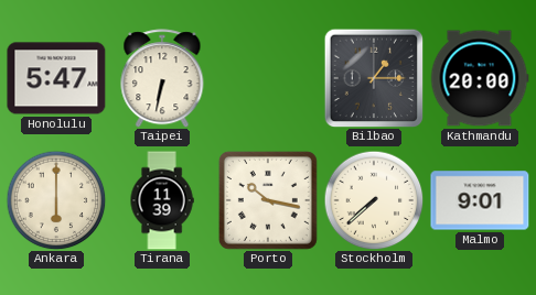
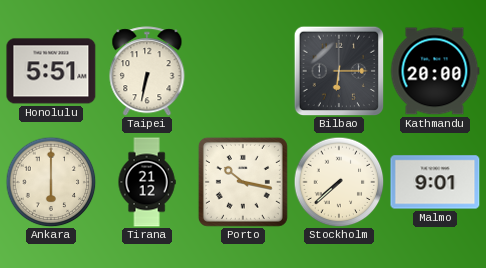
Honolulu: 5:47 -> 5:51
Bilbao: 1:15 -> 6:15
Tirana: 11:39 -> 21:12
